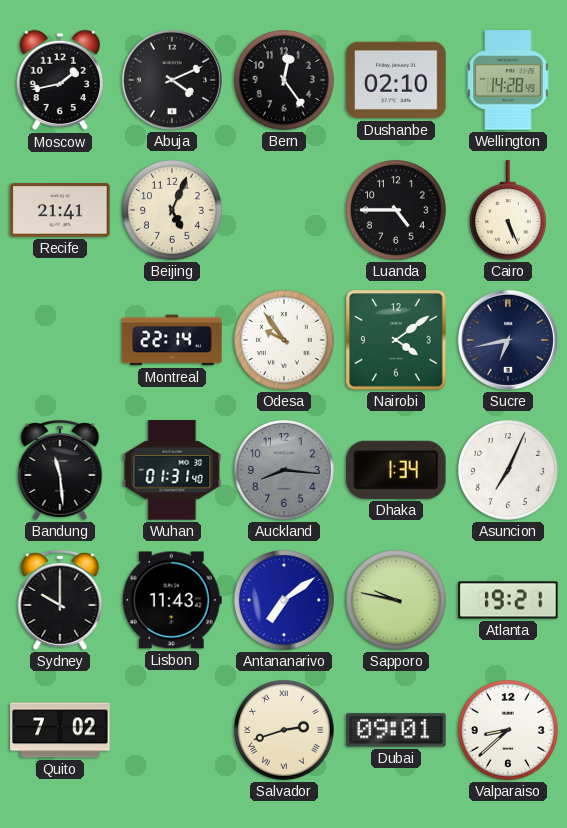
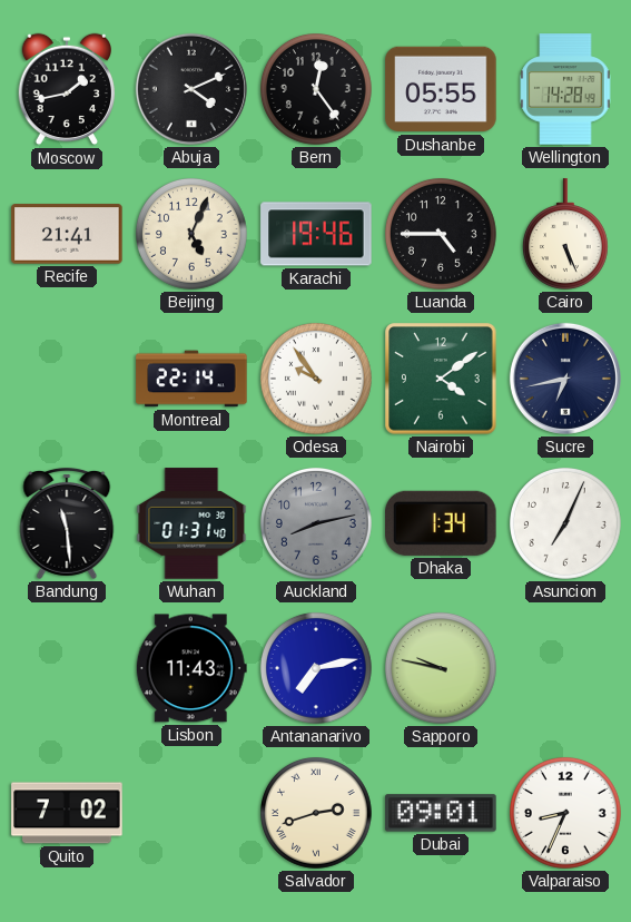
Dushanbe: 02:10 -> 05:55
Karachi: none -> 19:46
Auckland: 8:16 -> 8:13
Sydney: 10:00 -> none
Antananarivo: 7:09 -> 7:13
Atlanta: 19:21 -> none
Valparaiso: 8:38 -> 8:34
